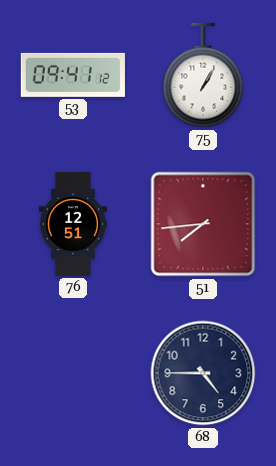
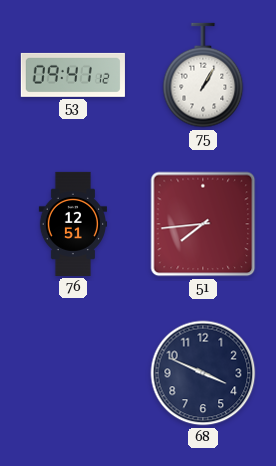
68: 4:45 -> 3:49
